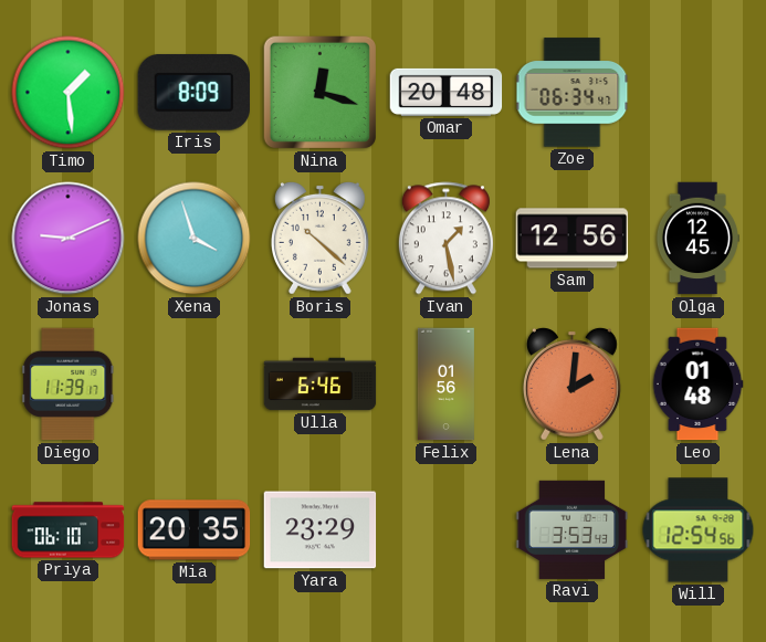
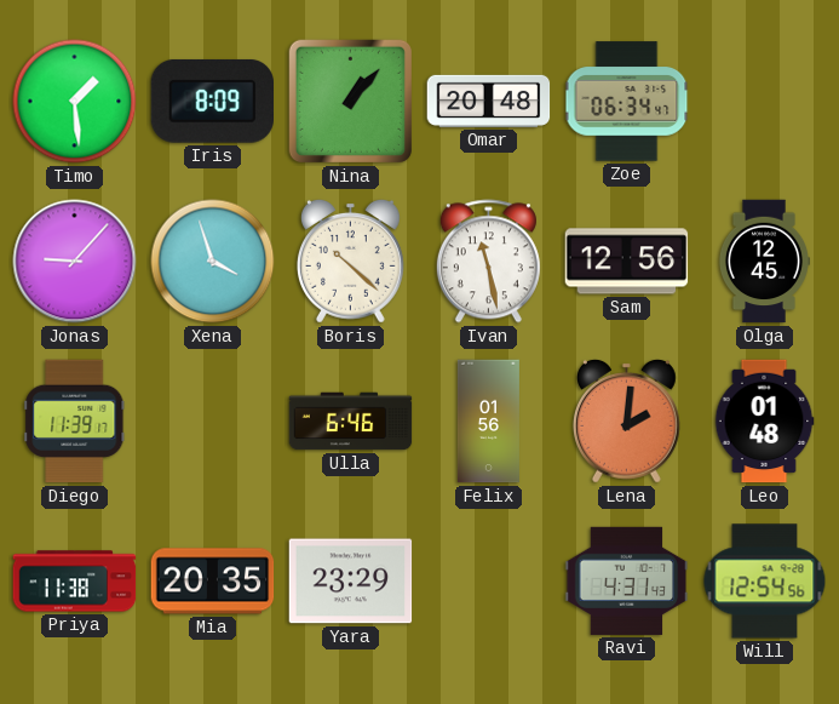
Nina: 12:18 -> 1:07
Jonas: 9:11 -> 9:07
Ivan: 1:28 -> 11:28
Priya: 06:10 -> 11:38
Ravi: 3:53 -> 4:31
